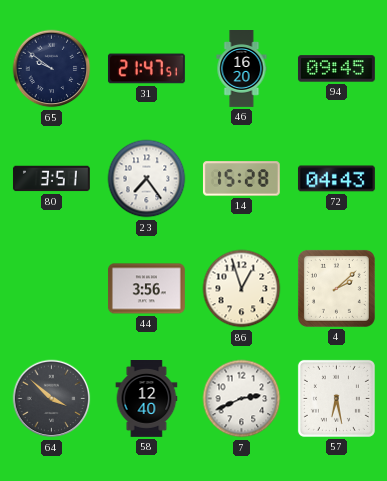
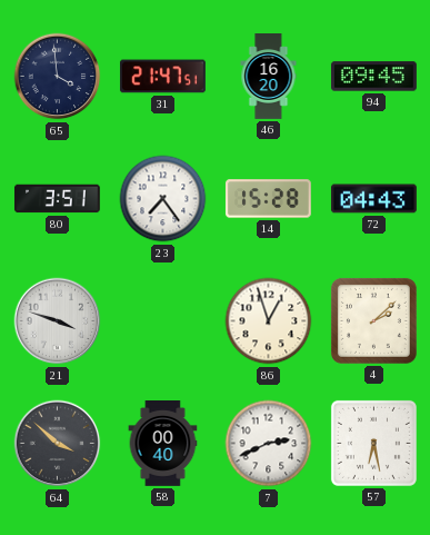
65: 9:51 -> 3:59
21: none -> 3:48
44: 3:56 -> none
58: 12:40 -> 00:40
